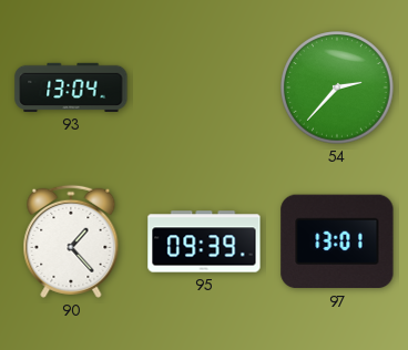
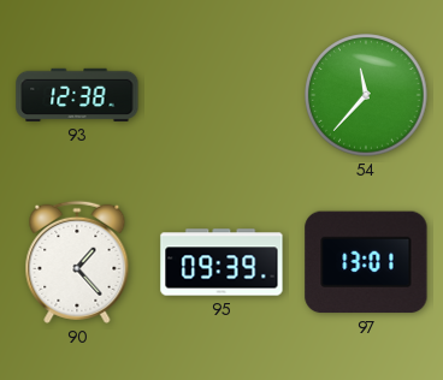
93: 13:04 -> 12:38
54: 2:37 -> 11:37
